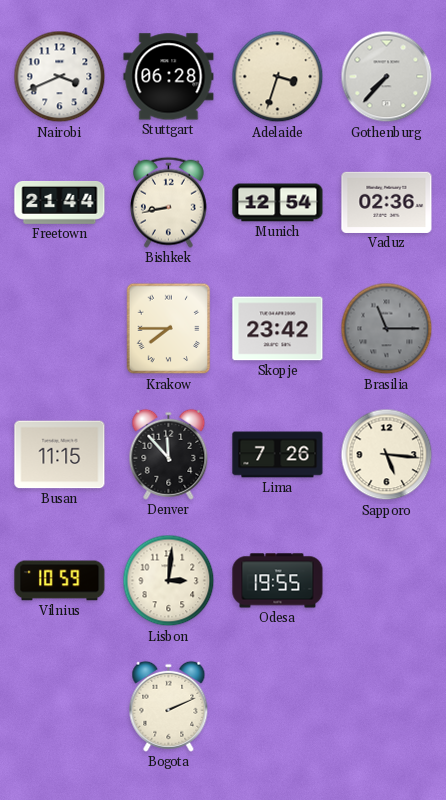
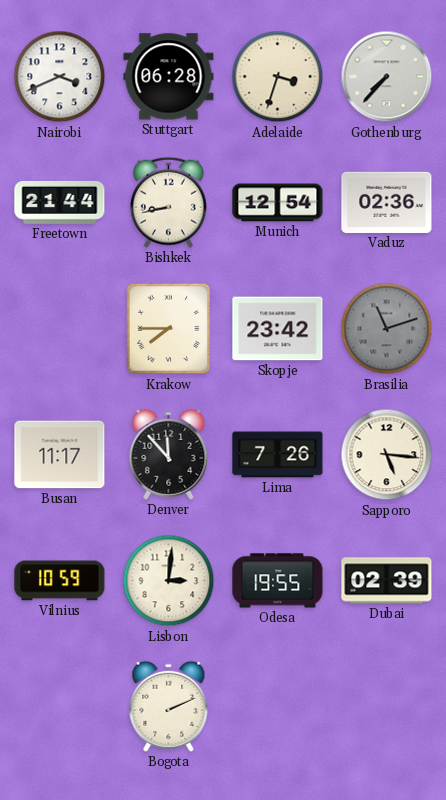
Brasilia: 11:15 -> 11:12
Busan: 11:15 -> 11:17
Dubai: none -> 02:39
